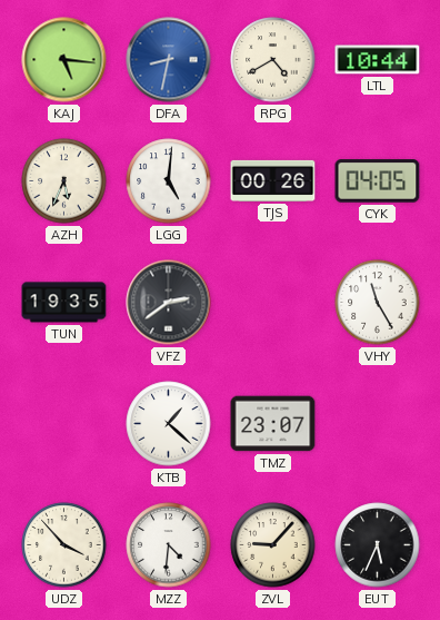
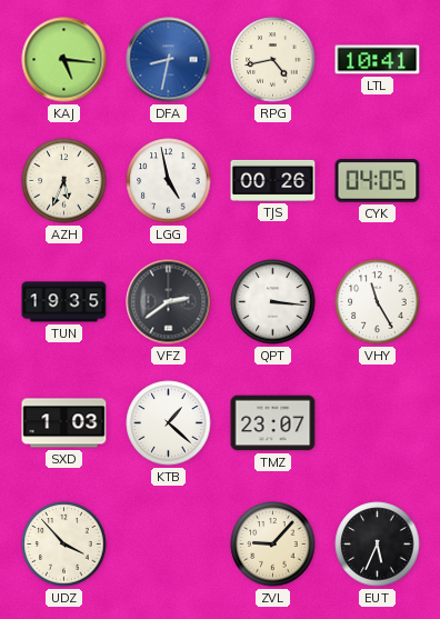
RPG: 4:40 -> 4:43
LTL: 10:44 -> 10:41
LGG: 5:01 -> 4:58
QPT: none -> 3:16
SXD: none -> 1:03
MZZ: 4:31 -> none
